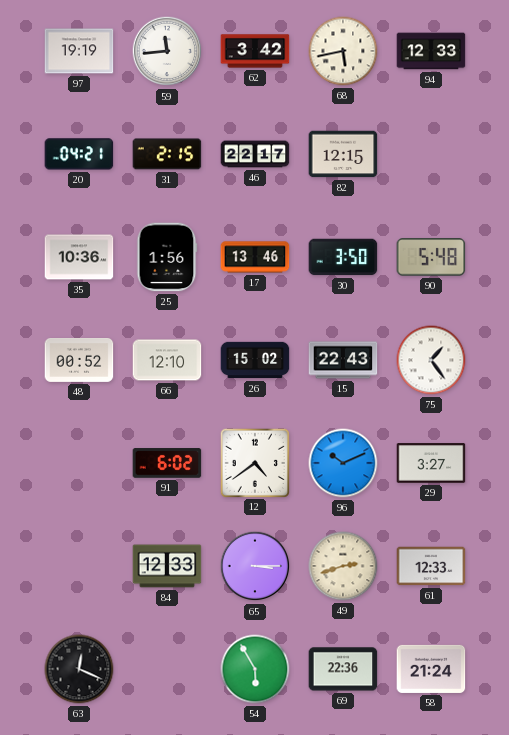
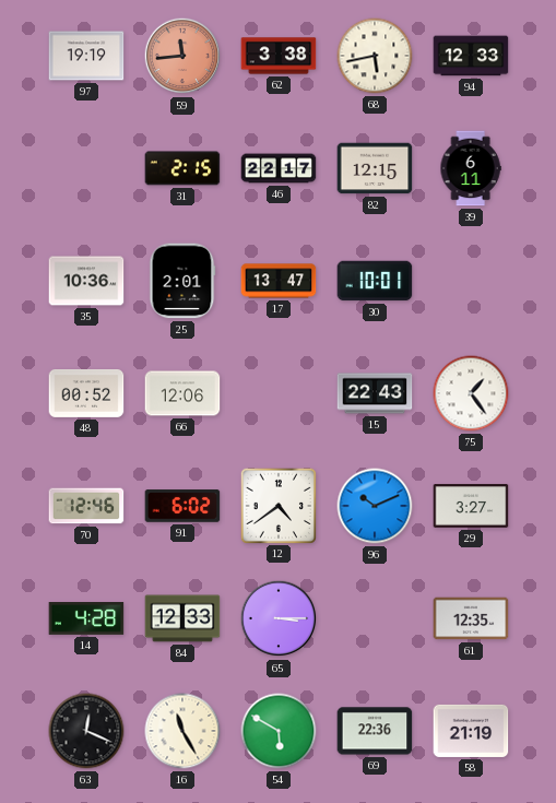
59 dial: white -> salmon
62: 3:42 -> 3:38
20: 04:21 -> none
39: none -> 6:11
25: 1:56 -> 2:01
17: 13:46 -> 13:47
30: 3:50 -> 10:01
90: 5:48 -> none
66: 12:10 -> 12:06
26: 15:02 -> none
70: none -> 12:46
14: none -> 4:28
49: 2:42 -> none
61: 12:33 -> 12:35
16: none -> 11:25
54: 5:55 -> 5:50
58: 21:24 -> 21:19
